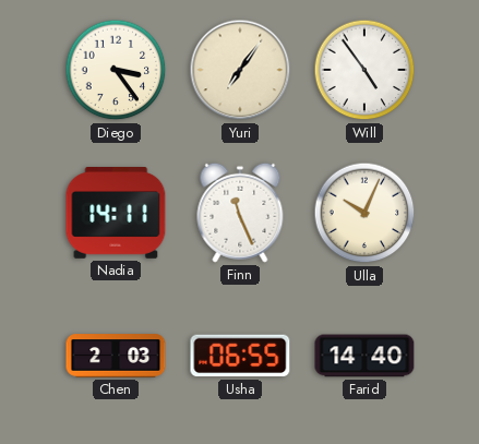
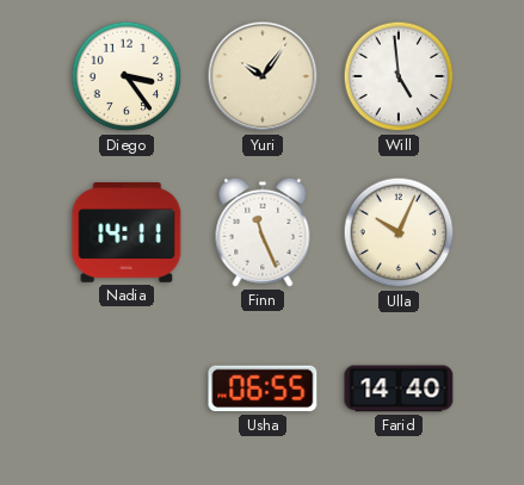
Yuri: 7:06 -> 10:06
Will: 4:54 -> 4:59
Chen: 2:03 -> none
